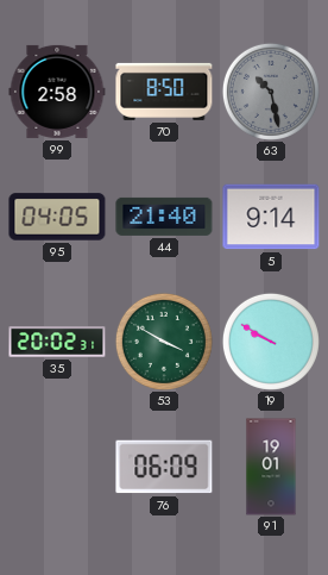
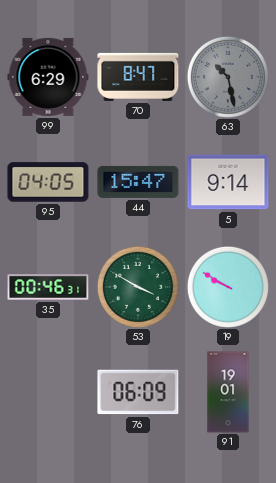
99: 2:58 -> 6:29
70: 8:50 -> 8:47
44: 21:40 -> 15:47
35: 20:02 -> 00:46
